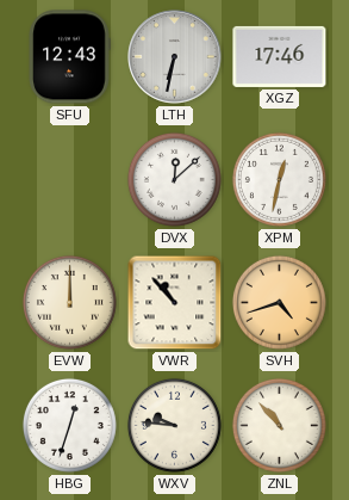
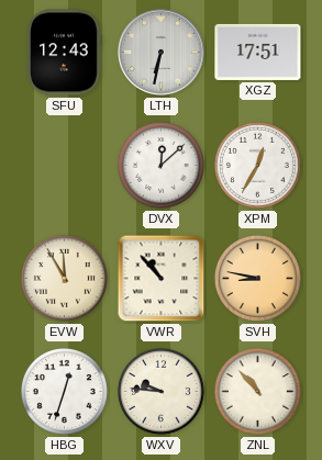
XGZ: 17:46 -> 17:51
XPM: 12:32 -> 12:35
EVW: 12:00 -> 11:55
SVH: 4:42 -> 8:47
